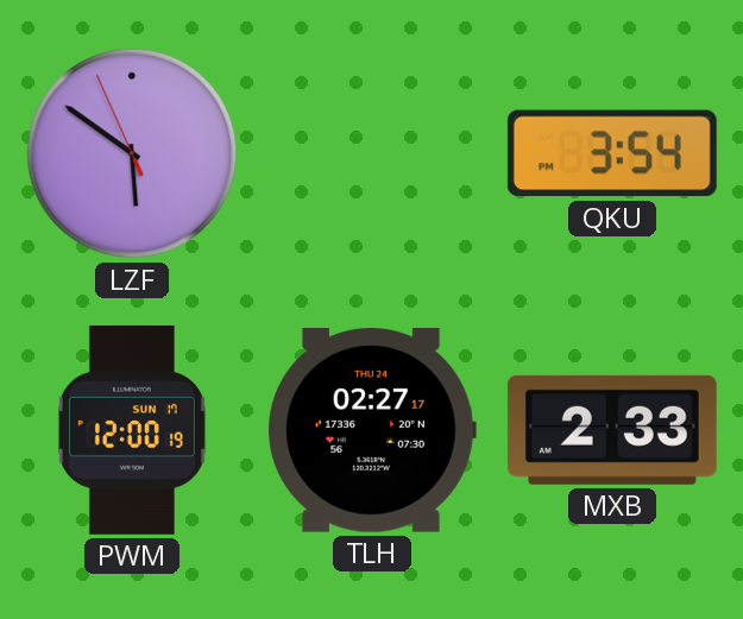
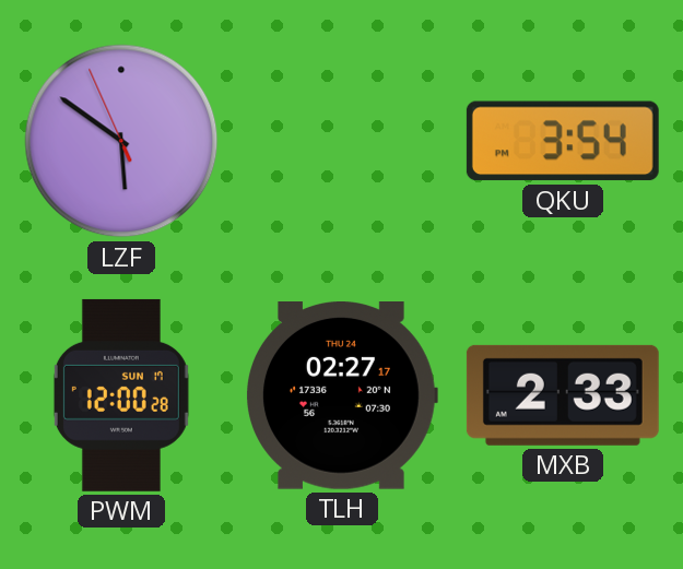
PWM: 12:00:19 -> 12:00:28
